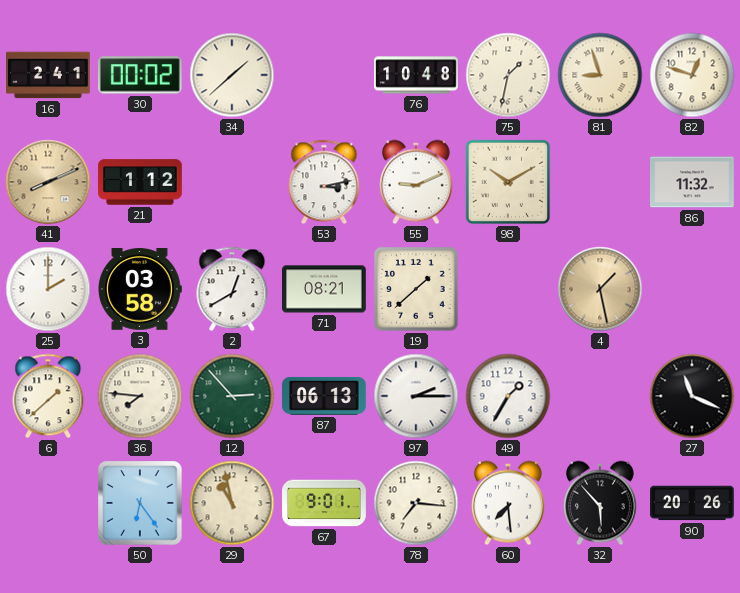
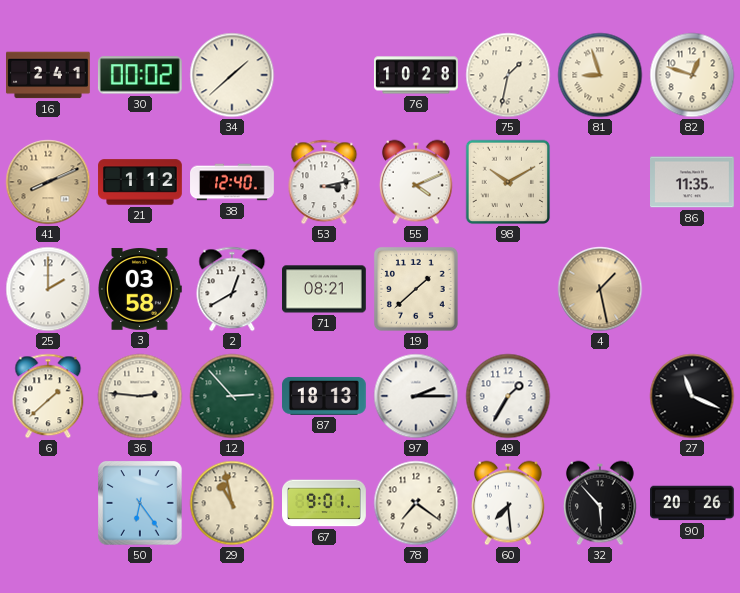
76: 10:48 -> 10:28
38: none -> 12:40
55: 9:11 -> 4:11
86: 11:32 -> 11:35
36: 7:46 -> 2:46
87: 06:13 -> 18:13
78: 7:16 -> 7:21
